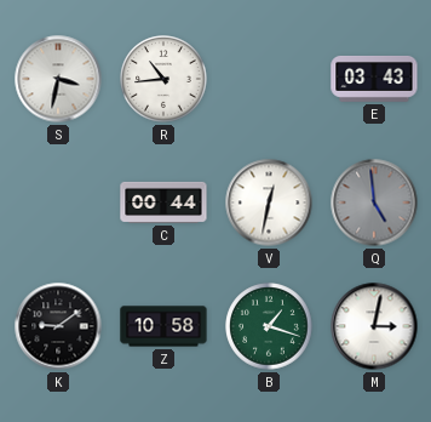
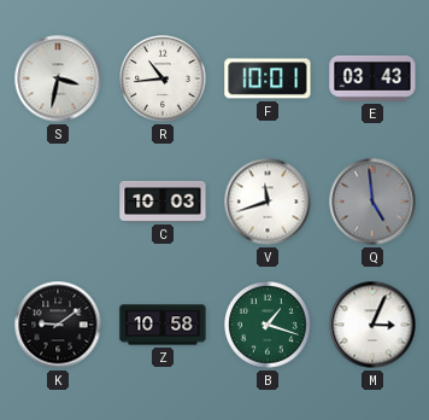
F: none -> 10:01
C: 00:44 -> 10:03
V: 12:32 -> 11:42
M: 3:02 -> 3:04
